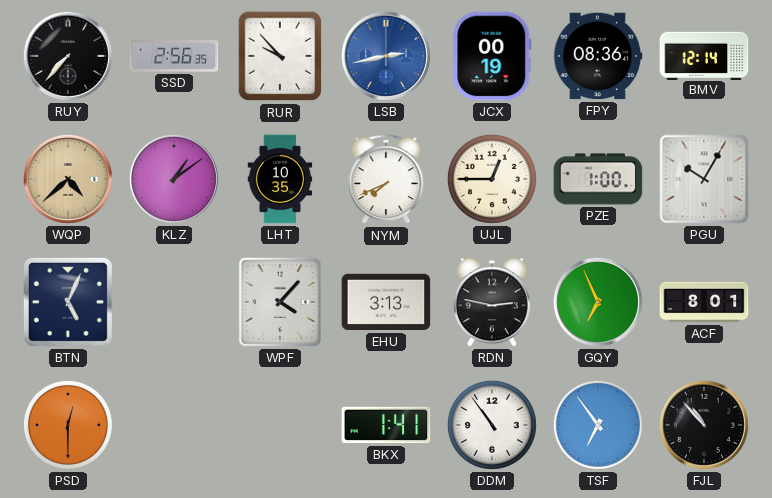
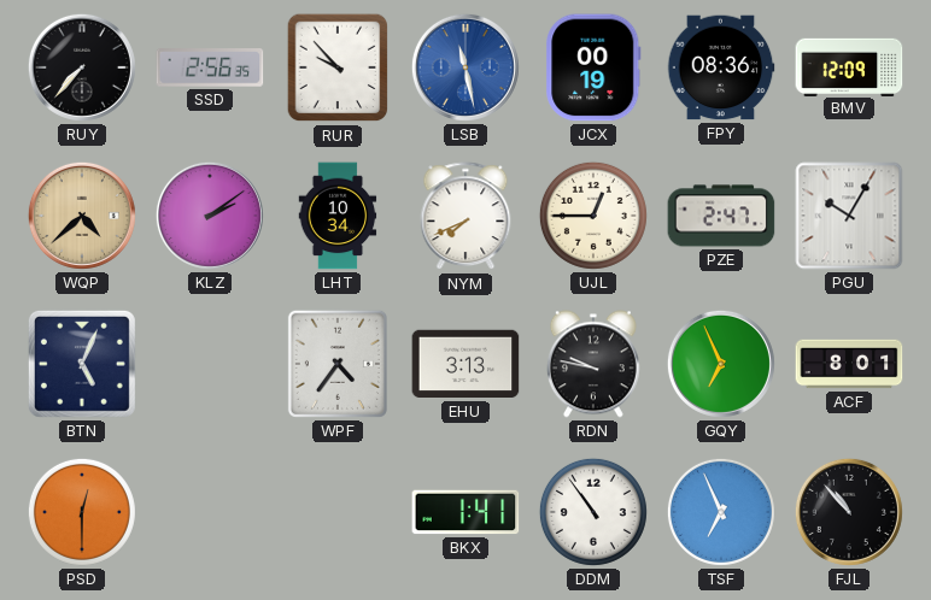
LSB: 2:43 -> 11:28
BMV: 12:14 -> 12:09
KLZ: 1:09 -> 2:09
LHT: 10:35 -> 10:34
PZE: 1:00 -> 2:47
WPF: 4:07 -> 4:36
RDN: 2:47 -> 9:47
TSF: 6:54 -> 6:56
